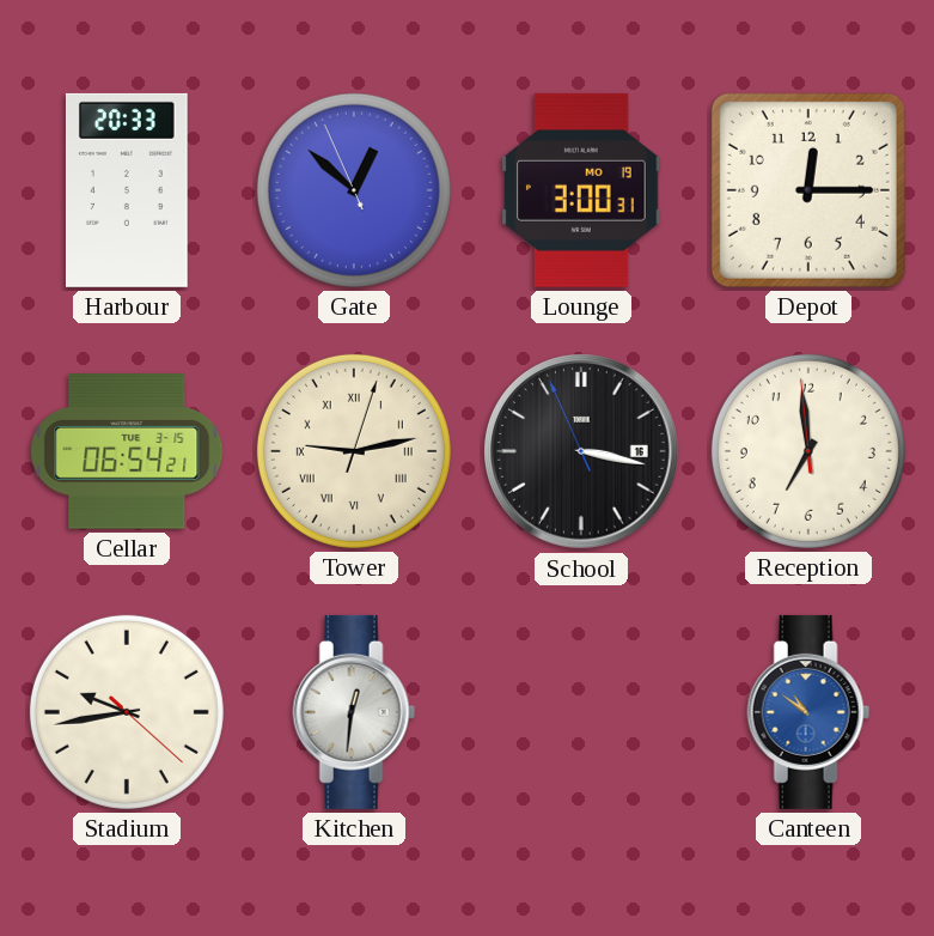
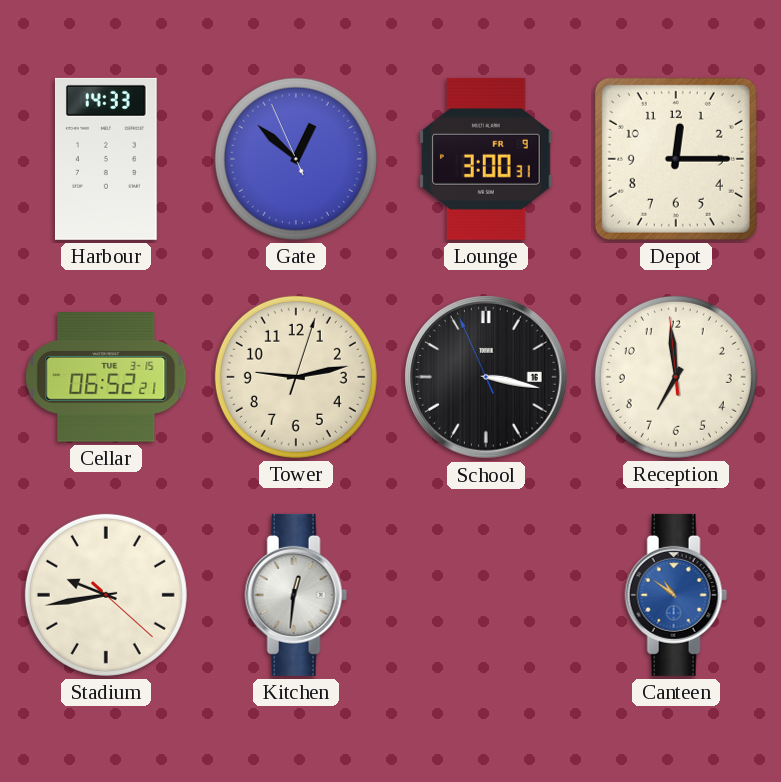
Harbour: 20:33 -> 14:33
Lounge date: MO 19 -> FR 9
Cellar: 06:54 -> 06:52
Tower numerals: Roman -> Arabic
